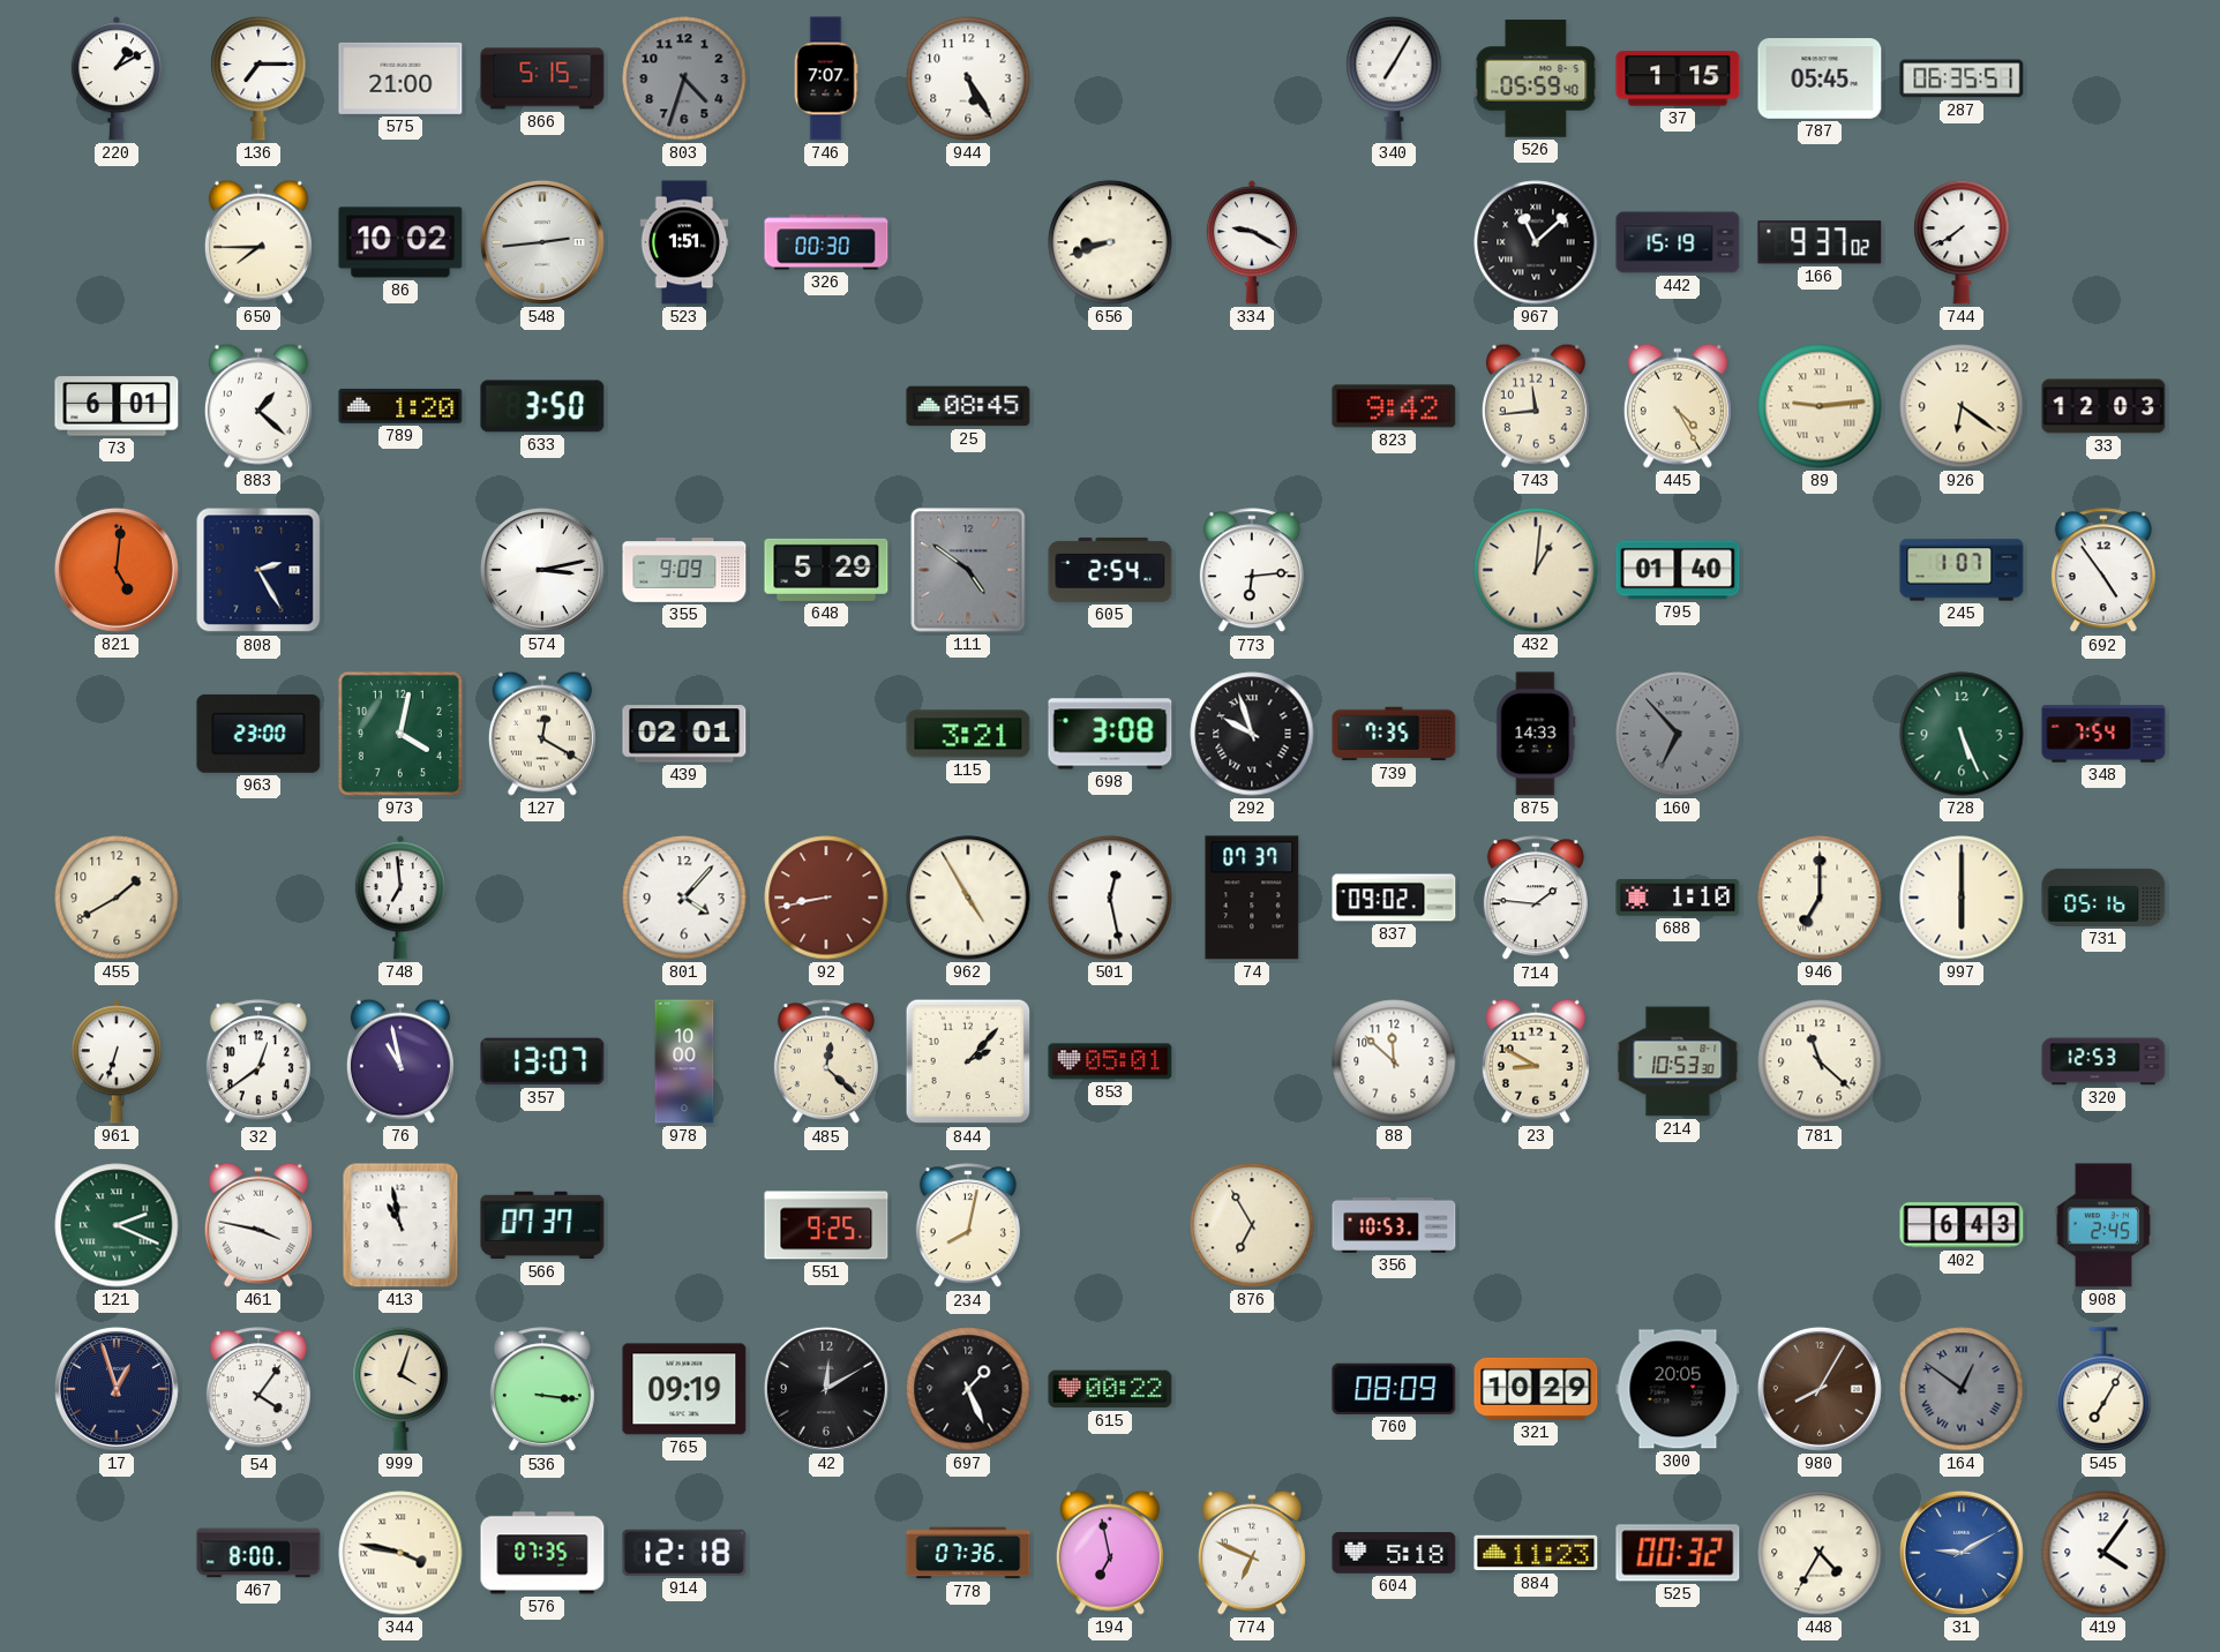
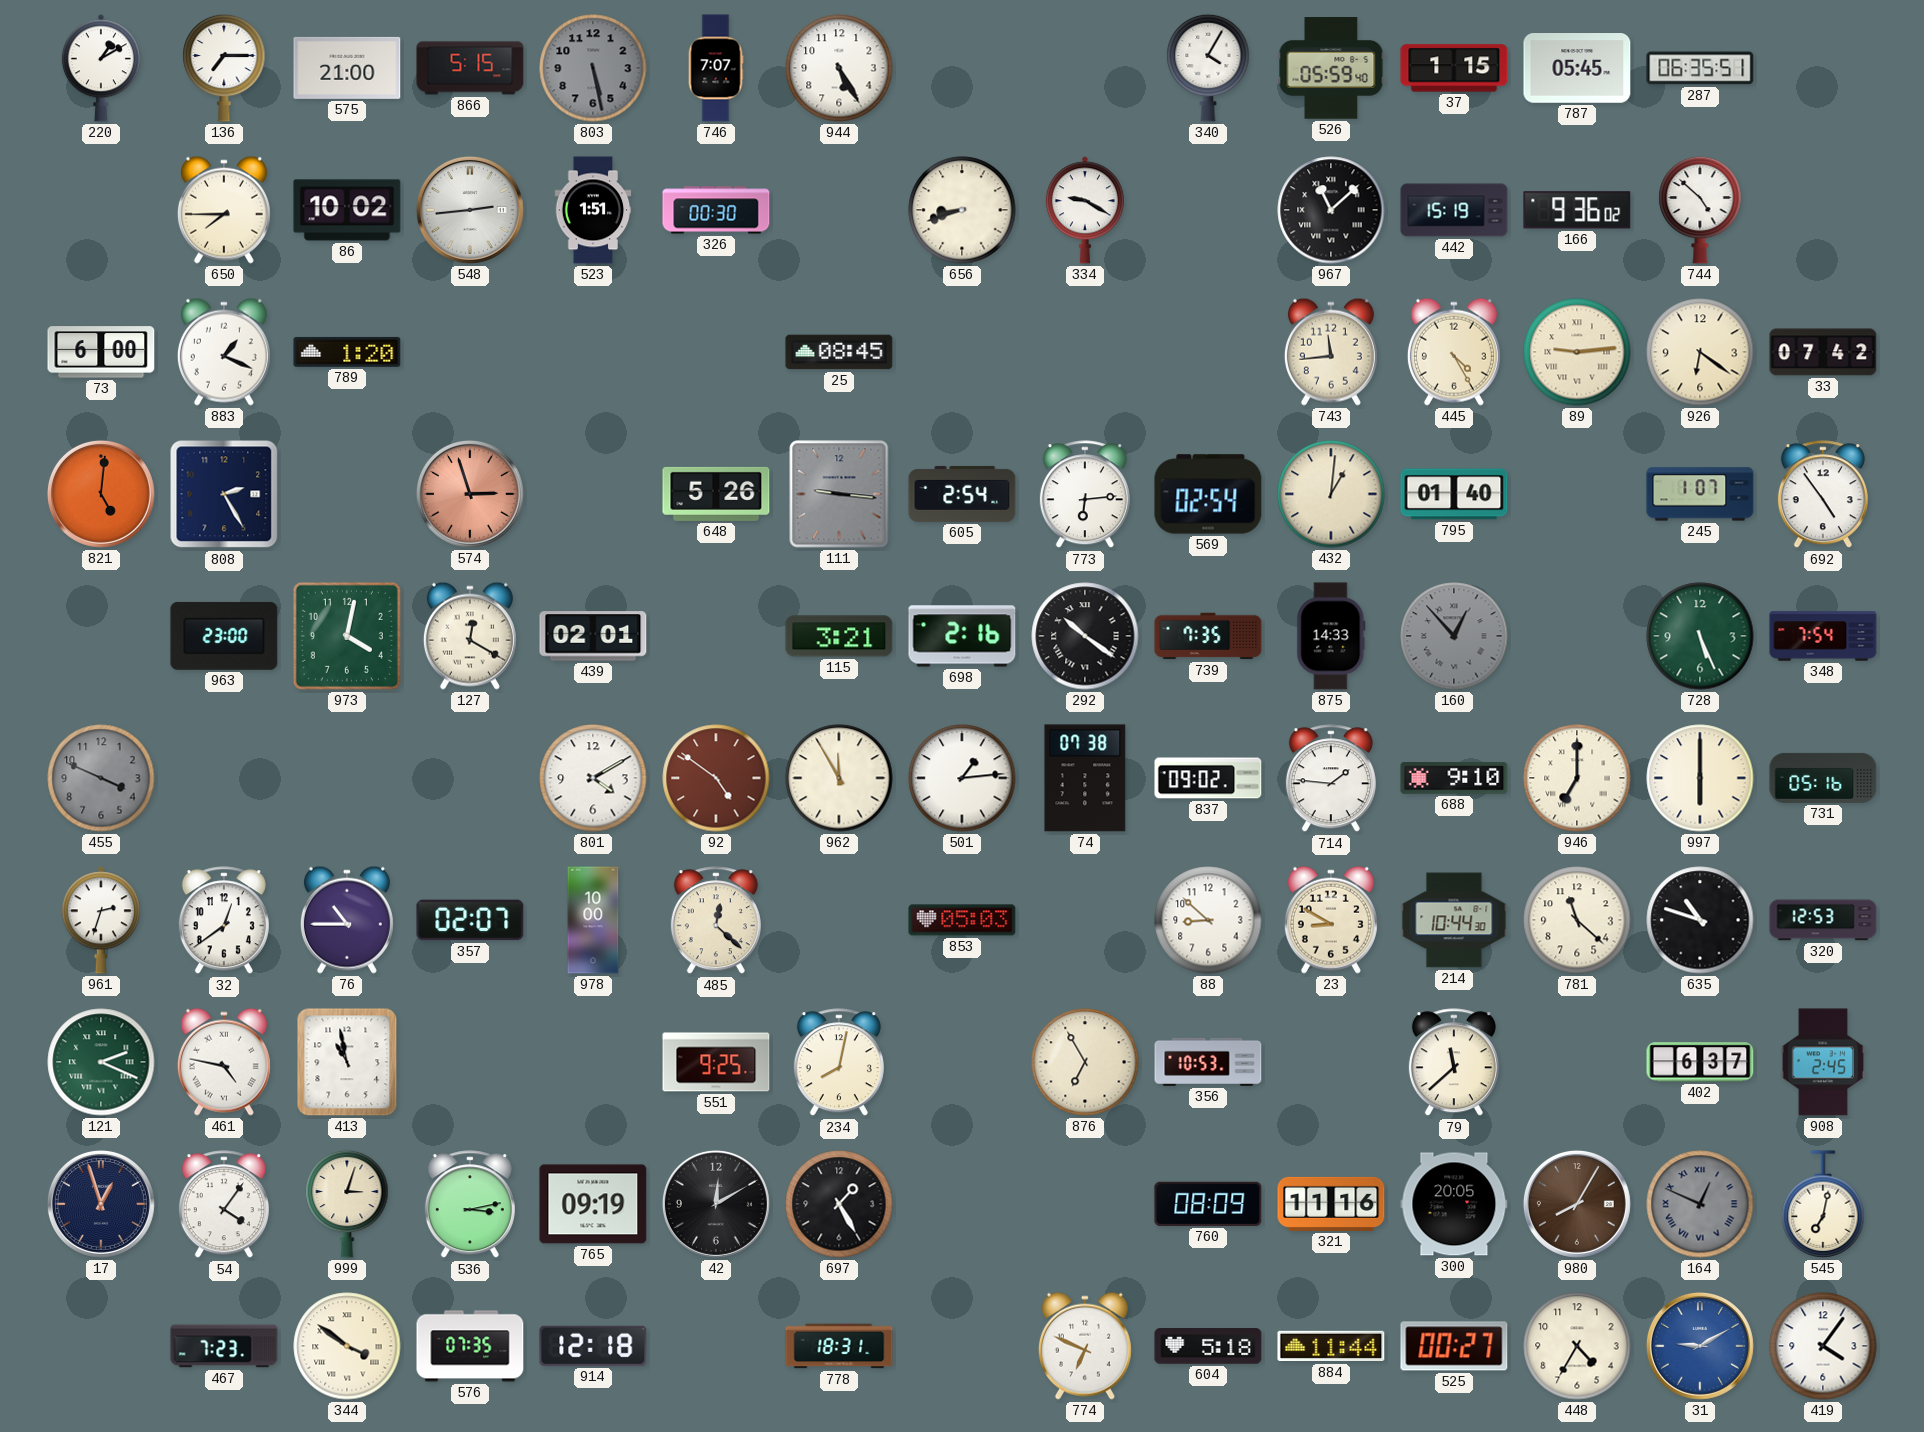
803: 4:33 -> 5:28
340: 7:05 -> 4:05
166: 9:37 -> 9:36
744: 7:39 -> 4:52
73: 6:01 -> 6:00
883: 1:22 -> 1:19
633: 3:50 -> none
823: 9:42 -> none
33: 12:03 -> 07:42
574: 3:13 -> 2:57
574 dial: white -> salmon
355: 9:09 -> none
648: 5:29 -> 5:26
111: 4:51 -> 9:16
569: none -> 02:54
698: 3:08 -> 2:16
292: 9:57 -> 10:21
160: 6:53 -> 12:53
455: 1:40 -> 3:49
455 dial: cream -> grey
748: 6:59 -> none
801: 4:07 -> 4:10
92: 8:43 -> 4:51
962: 4:55 -> 11:55
501: 12:28 -> 1:14
74: 07:37 -> 07:38
688: 1:10 -> 9:10
961: 6:33 -> 2:33
76: 10:58 -> 10:45
357: 13:07 -> 02:07
844: 2:07 -> none
853: 05:01 -> 05:03
88: 11:52 -> 8:52
214: 10:53 -> 10:44
635: none -> 10:48
461: 3:47 -> 4:47
566: 07:37 -> none
79: none -> 11:38
402: 6:43 -> 6:37
999: 4:03 -> 3:03
536: 3:16 -> 3:13
697: 1:26 -> 1:25
615: 00:22 -> none
321: 10:29 -> 11:16
164: 12:51 -> 12:49
545: 7:05 -> 7:02
467: 8:00 -> 7:23
344: 3:47 -> 3:51
778: 07:36 -> 18:31
194: 6:58 -> none
884: 11:23 -> 11:44
525: 00:32 -> 00:27
